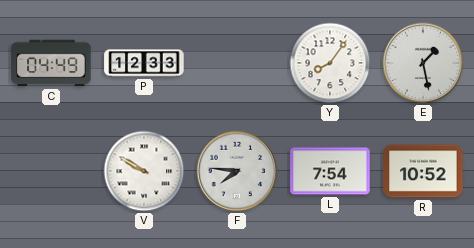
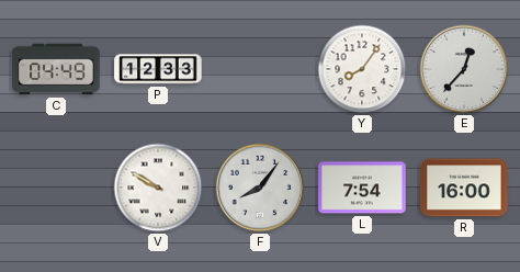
E: 1:28 -> 12:37
F: 7:46 -> 8:06
R: 10:52 -> 16:00
